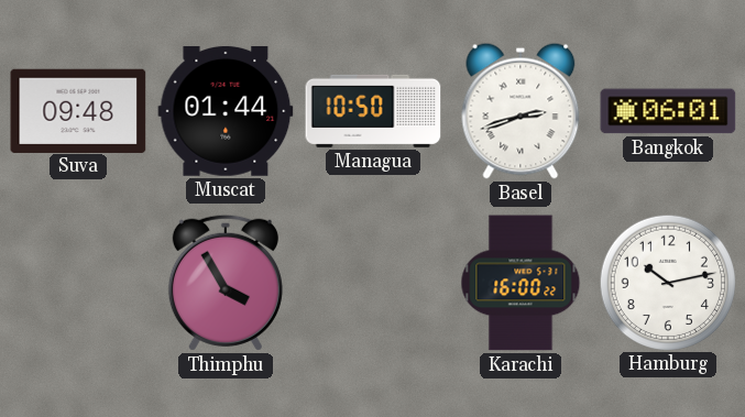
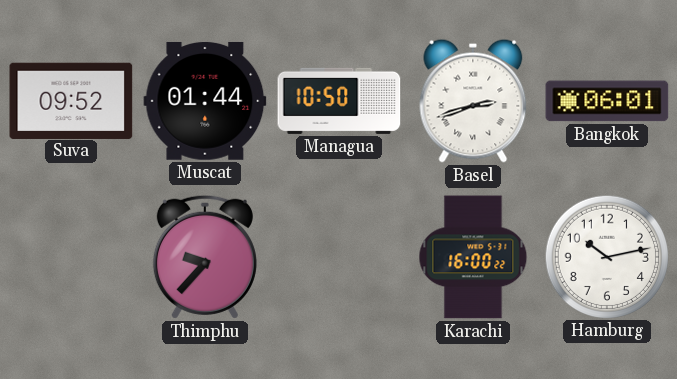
Suva: 09:48 -> 09:52
Thimphu: 3:55 -> 9:37
